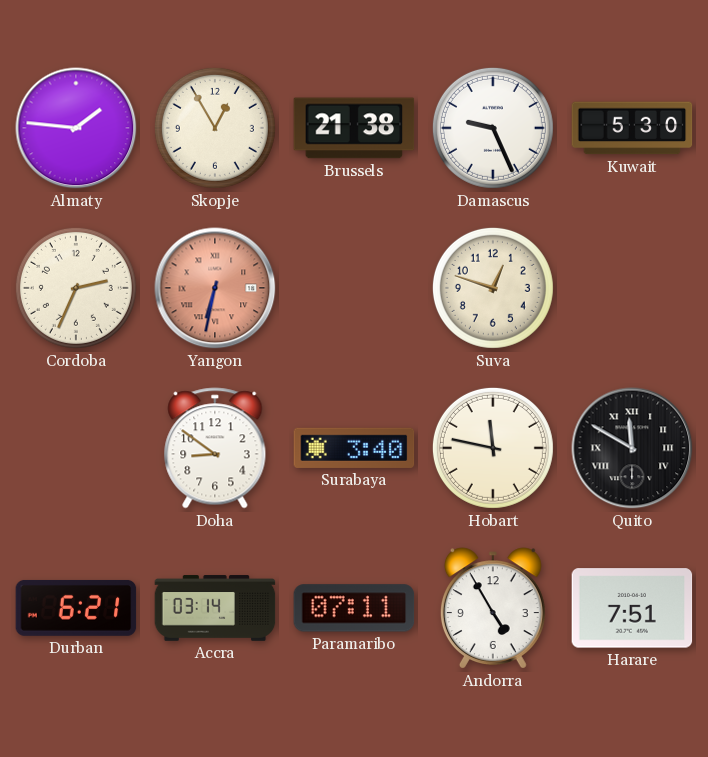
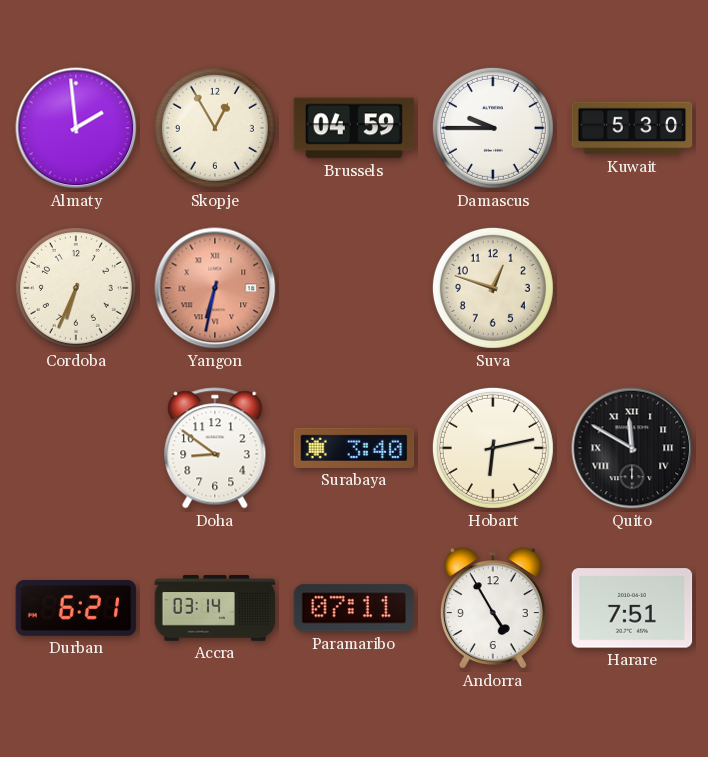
Almaty: 1:46 -> 1:59
Brussels: 21:38 -> 04:59
Damascus: 9:26 -> 9:45
Cordoba: 2:34 -> 6:34
Hobart: 11:47 -> 6:13
